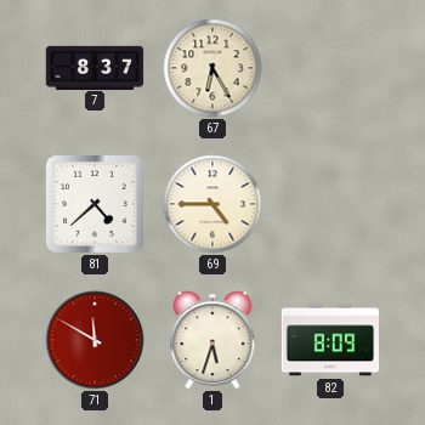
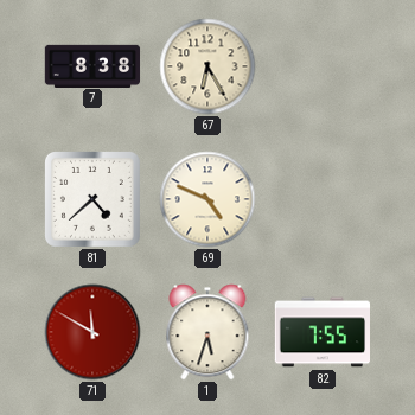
7: 8:37 -> 8:38
69: 4:45 -> 4:49
82: 8:09 -> 7:55
